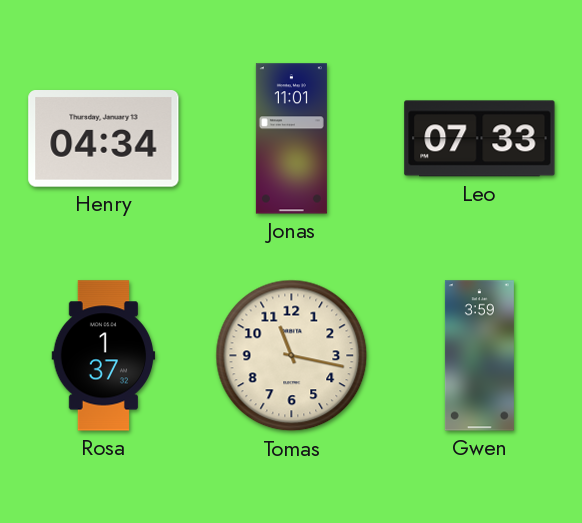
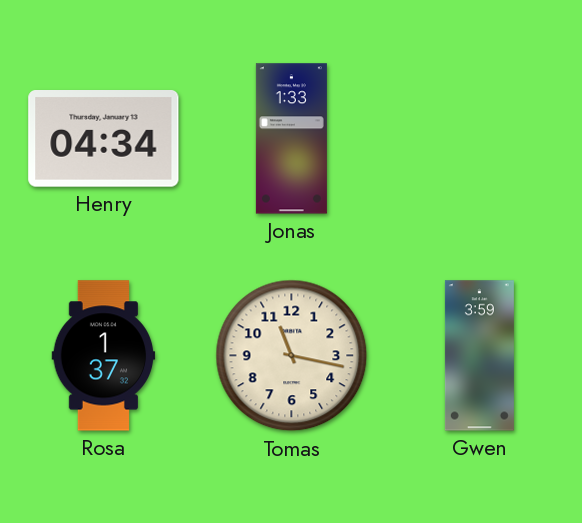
Jonas: 11:01 -> 1:33
Leo: 07:33 -> none
